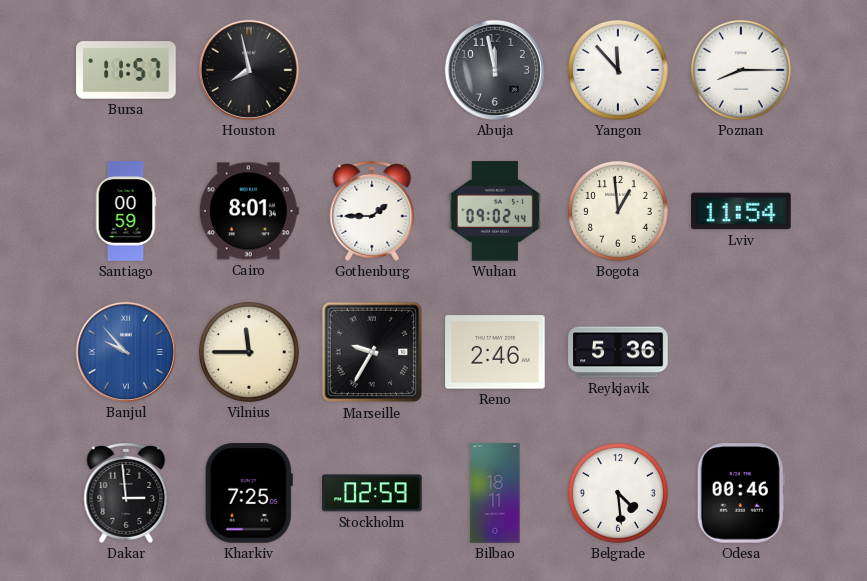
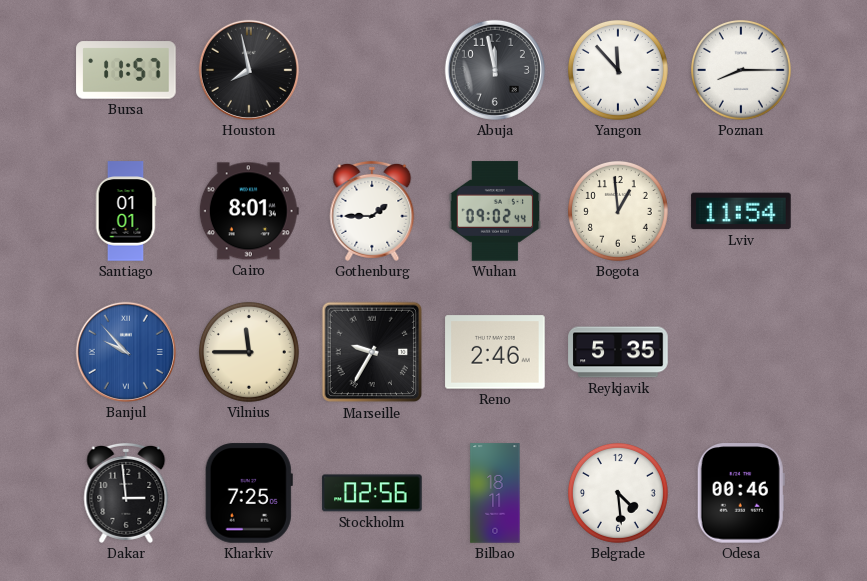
Santiago: 00:59 -> 01:01
Reykjavik: 5:36 -> 5:35
Stockholm: 02:59 -> 02:56
